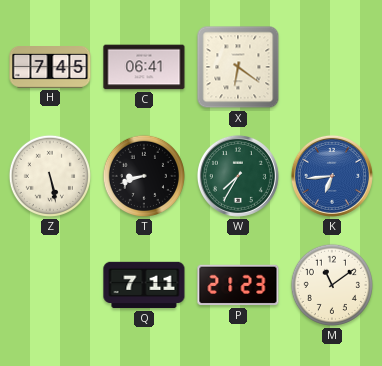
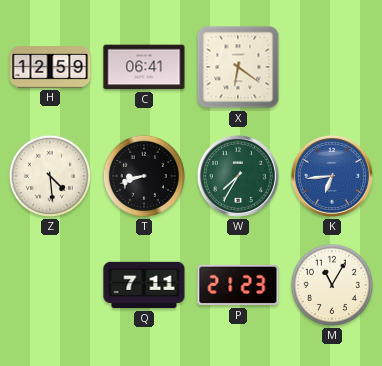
H: 7:45 -> 12:59
Z: 5:28 -> 4:29
M: 11:09 -> 11:05
